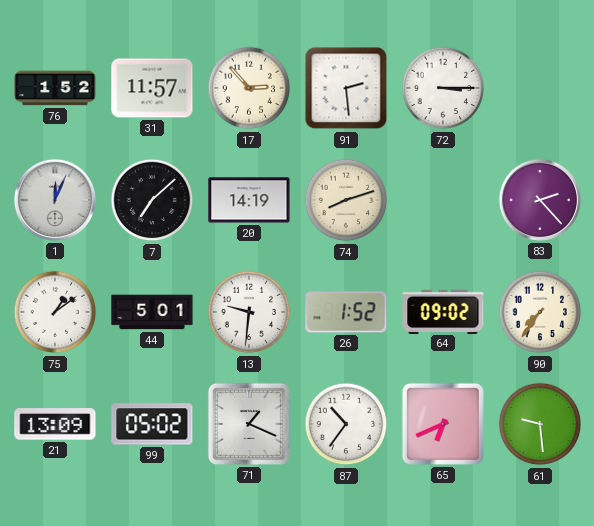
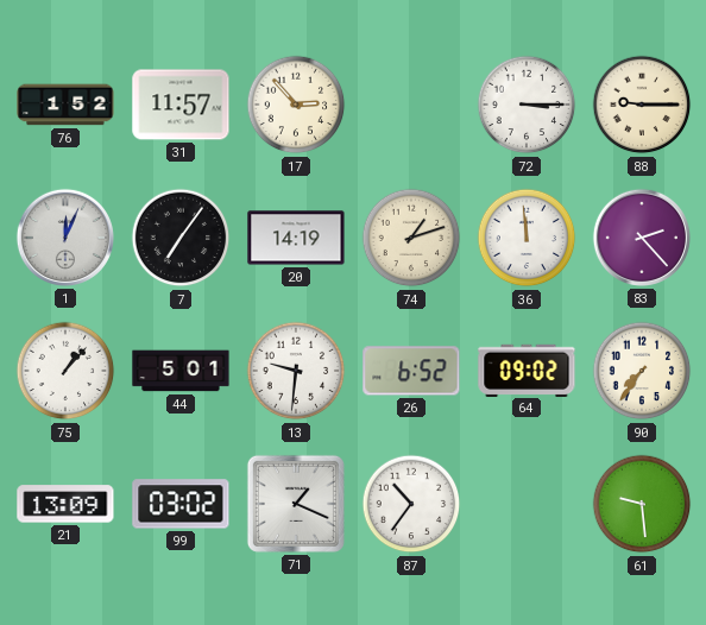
91: 2:29 -> none
88: none -> 9:15
7: 7:08 -> 7:06
74: 8:12 -> 1:12
36: none -> 11:59
75: 1:09 -> 1:07
26: 1:52 -> 6:52
99: 05:02 -> 03:02
65: 6:41 -> none
